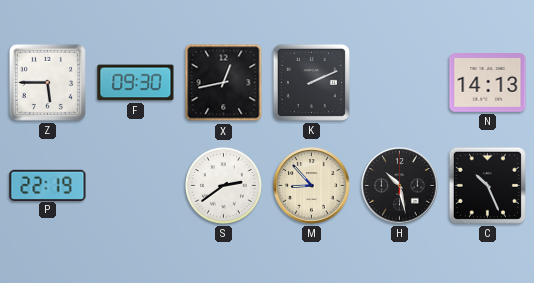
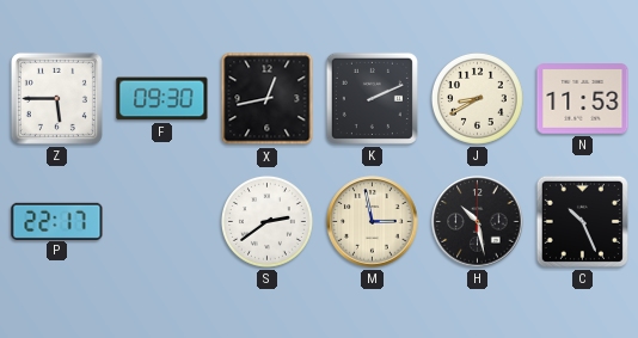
J: none -> 8:40
N: 14:13 -> 11:53
P: 22:19 -> 22:17
M: 8:53 -> 2:58
